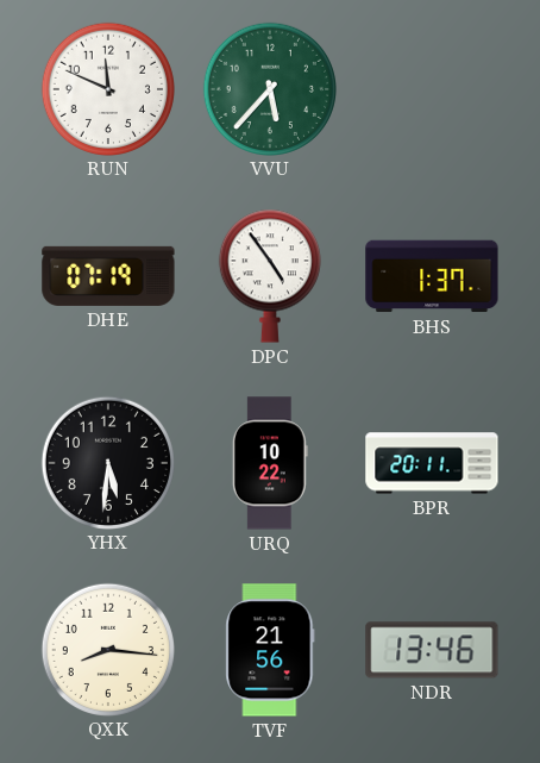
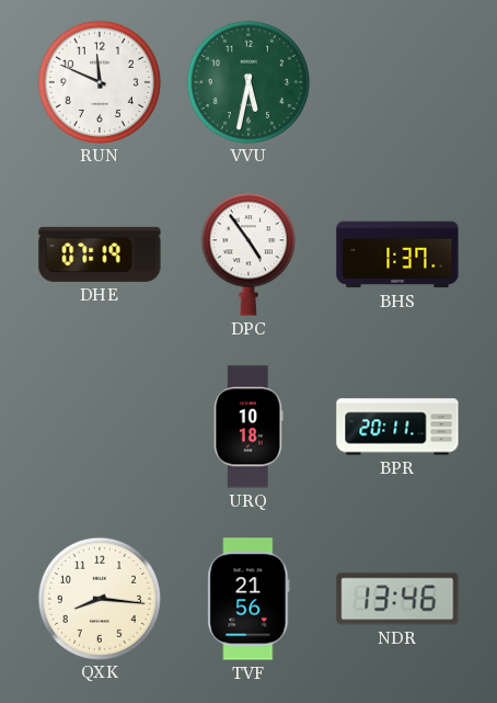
VVU: 5:37 -> 5:32
YHX: 5:31 -> none
URQ: 10:22 -> 10:18
